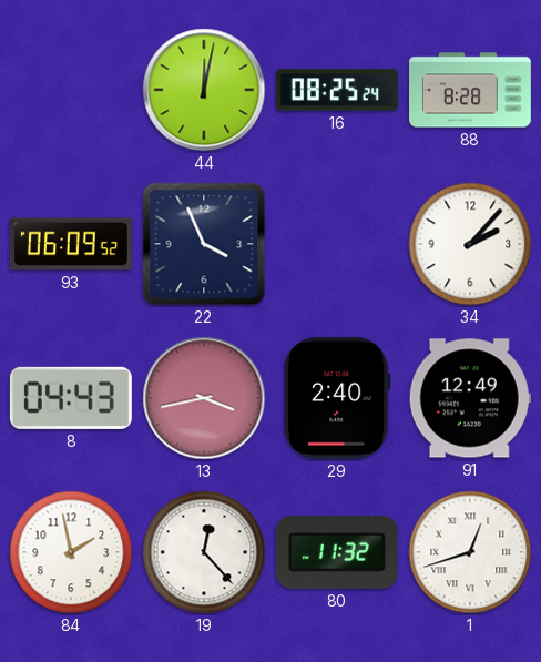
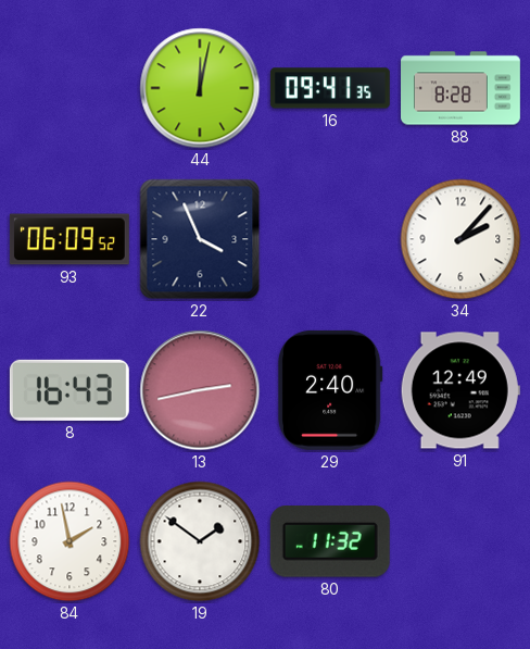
16: 08:25 -> 09:41
8: 04:43 -> 16:43
13: 3:43 -> 2:43
19: 12:23 -> 1:51
1: 12:42 -> none
